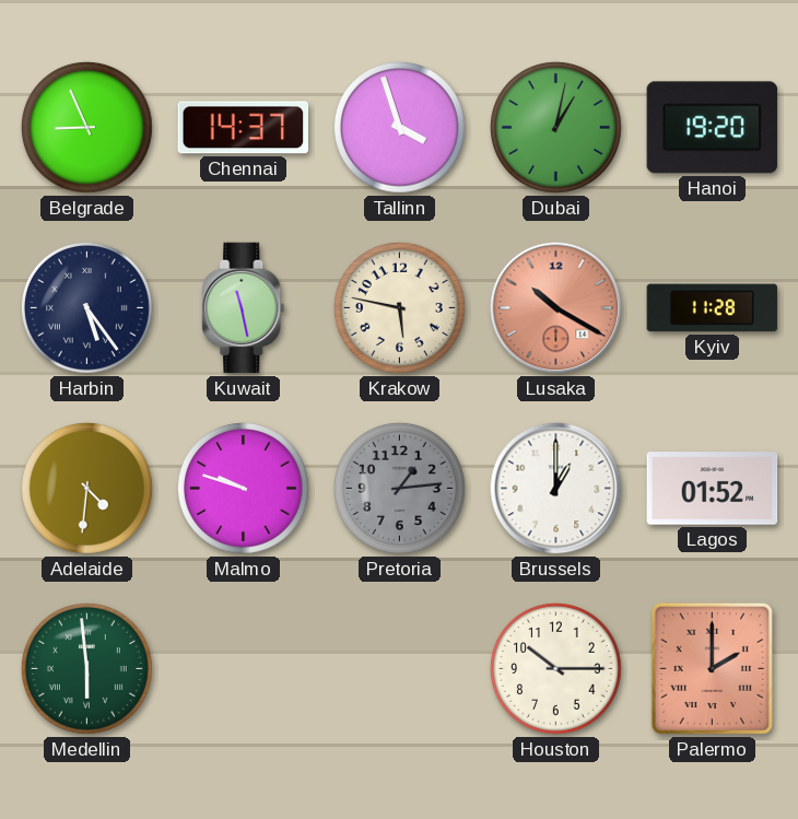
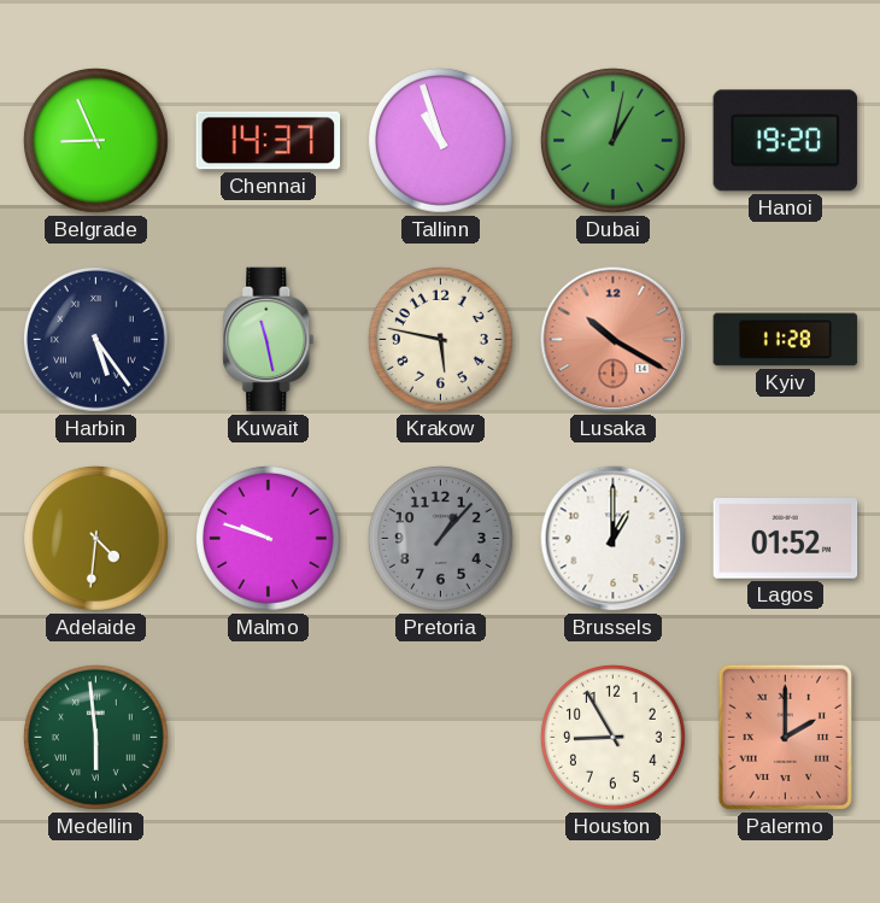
Tallinn: 3:57 -> 10:57
Pretoria: 1:14 -> 1:07
Houston: 10:15 -> 8:55
